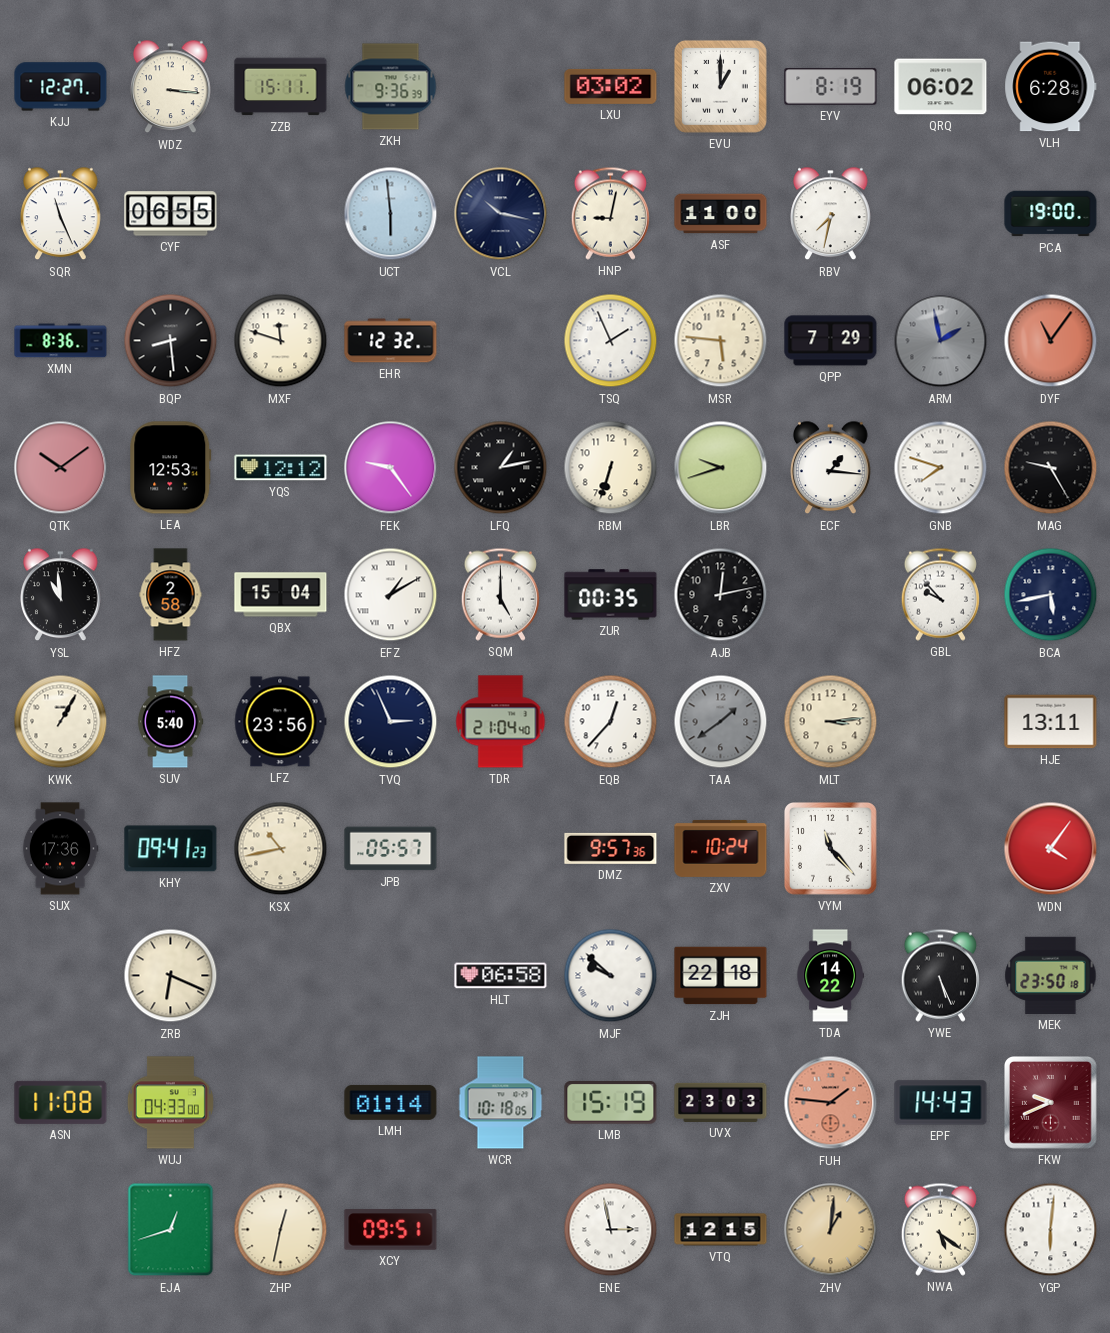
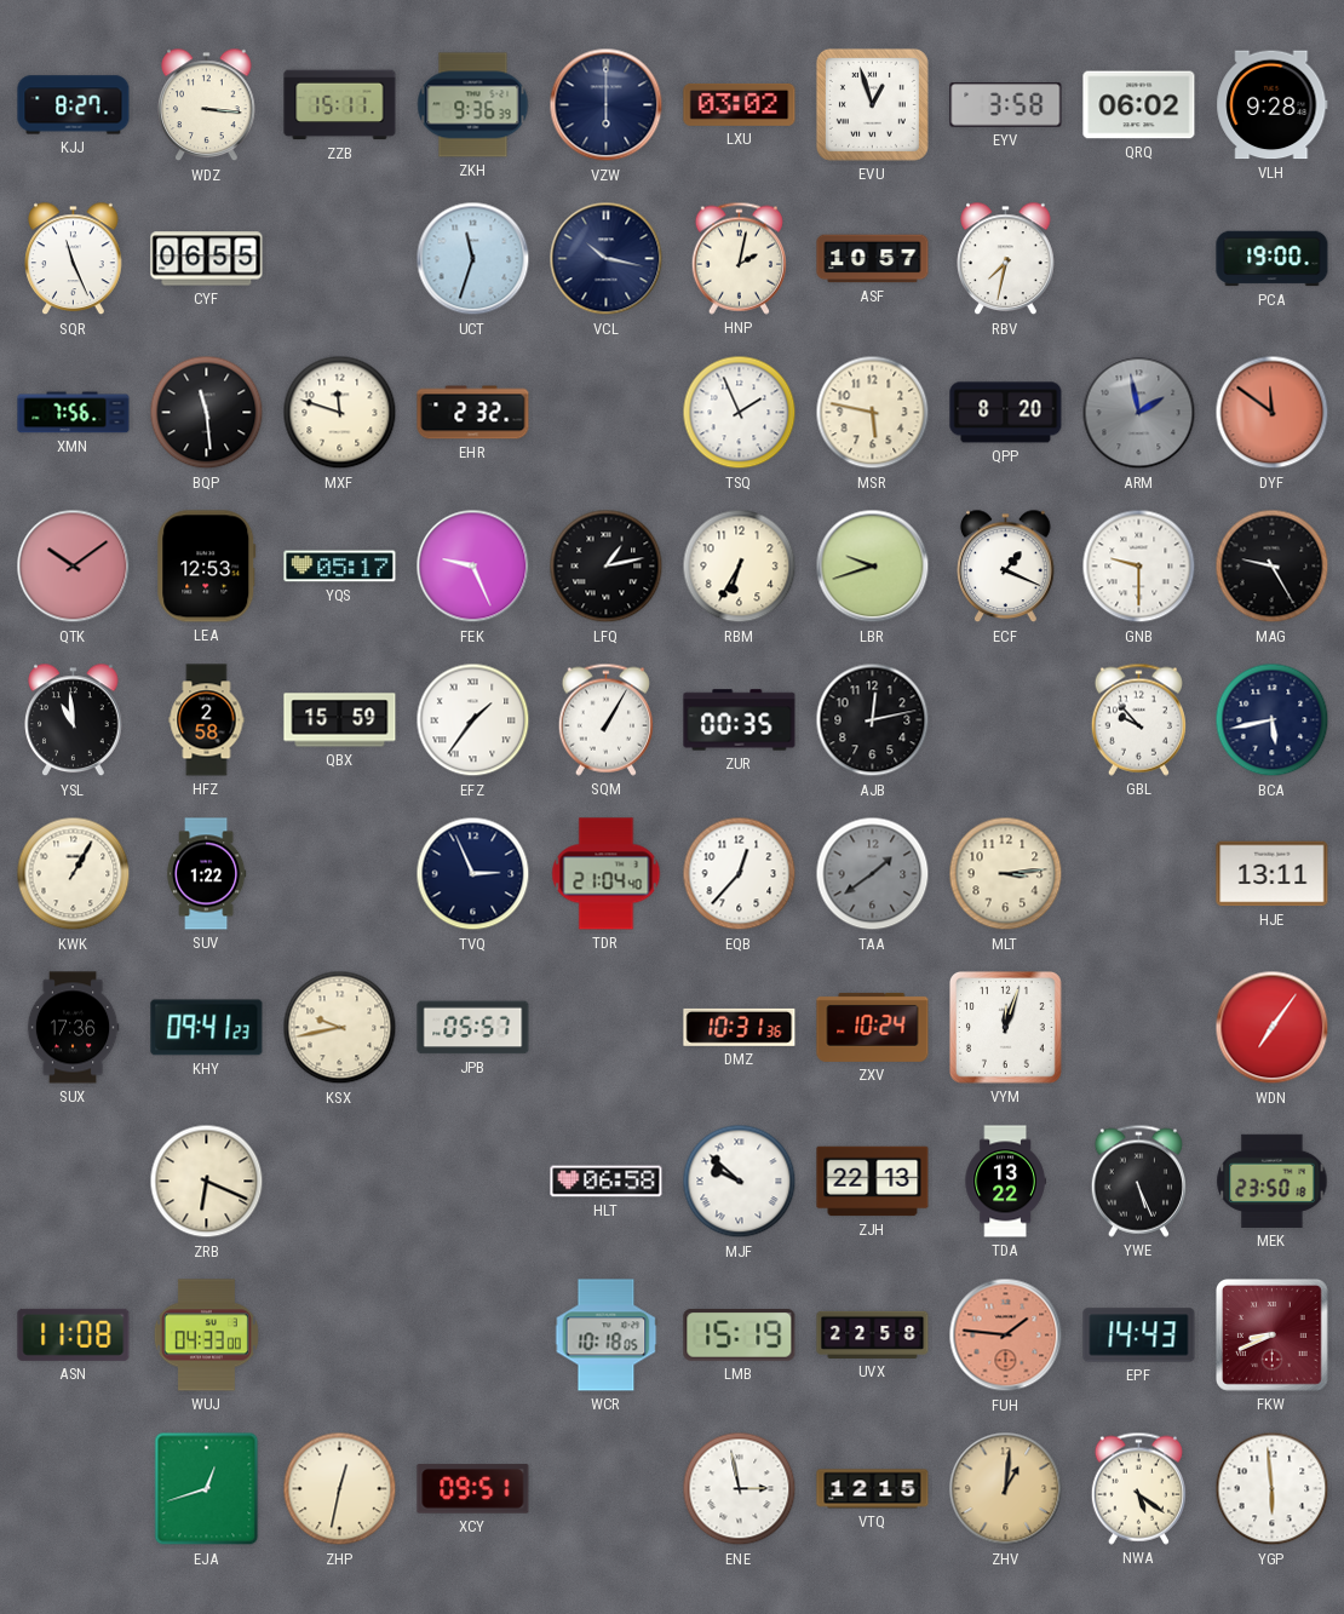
KJJ: 12:27 -> 8:27
VZW: none -> 6:00
EVU: 1:00 -> 12:57
EYV: 8:19 -> 3:58
VLH: 6:28 -> 9:28
UCT: 5:59 -> 11:33
HNP: 9:02 -> 2:02
ASF: 11:00 -> 10:57
XMN: 8:36 -> 7:56
BQP: 8:29 -> 11:29
EHR: 12:32 -> 2:32
MSR: 5:46 -> 5:47
QPP: 7:29 -> 8:20
DYF: 11:06 -> 11:51
YQS: 12:12 -> 05:17
FEK: 9:24 -> 9:26
RBM: 6:33 -> 6:35
ECF: 1:16 -> 1:19
GNB: 7:48 -> 9:30
QBX: 15:04 -> 15:59
EFZ: 1:10 -> 1:36
SQM: 5:00 -> 1:05
SUV: 5:40 -> 1:22
LFZ: 23:56 -> none
KSX: 10:43 -> 9:43
DMZ: 9:57 -> 10:31
VYM: 11:23 -> 12:03
WDN: 4:06 -> 7:06
ZJH: 22:18 -> 22:13
TDA: 14:22 -> 13:22
LMH: 01:14 -> none
UVX: 23:03 -> 22:58
FKW: 9:41 -> 8:41
YGP: 6:01 -> 5:59
